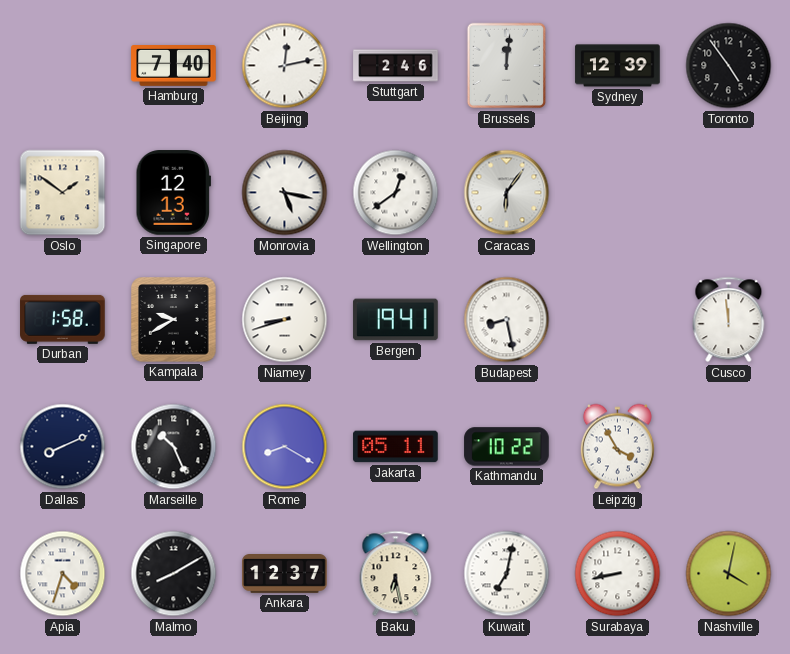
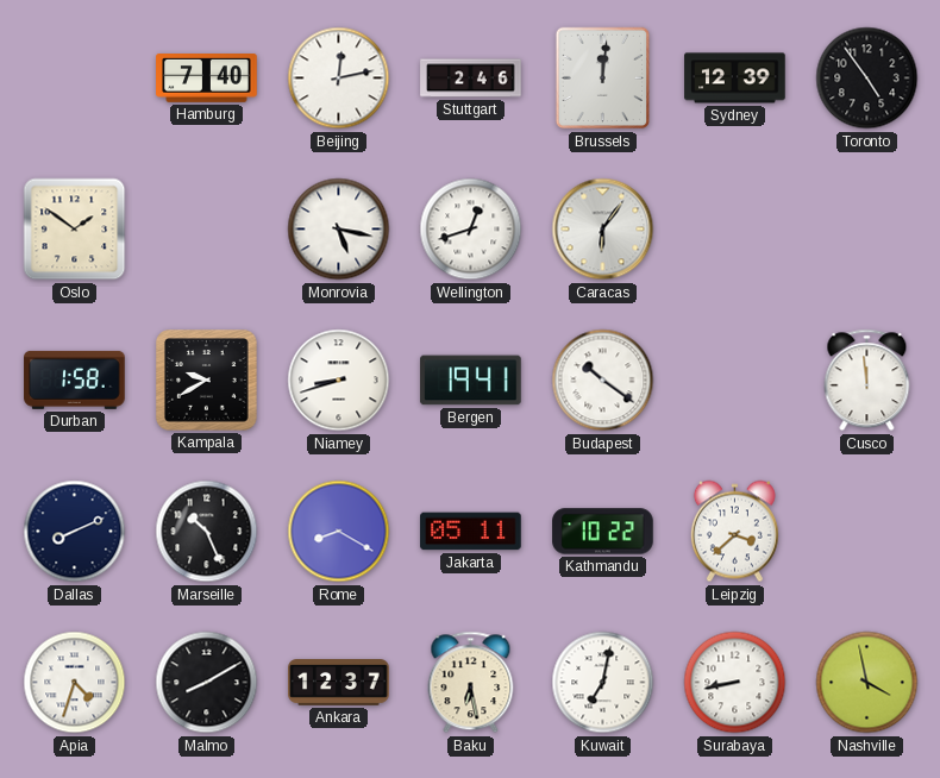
Singapore: 12:13 -> none
Wellington: 12:39 -> 12:42
Budapest: 8:28 -> 10:21
Leipzig: 3:55 -> 3:38
Nashville: 4:02 -> 3:58
